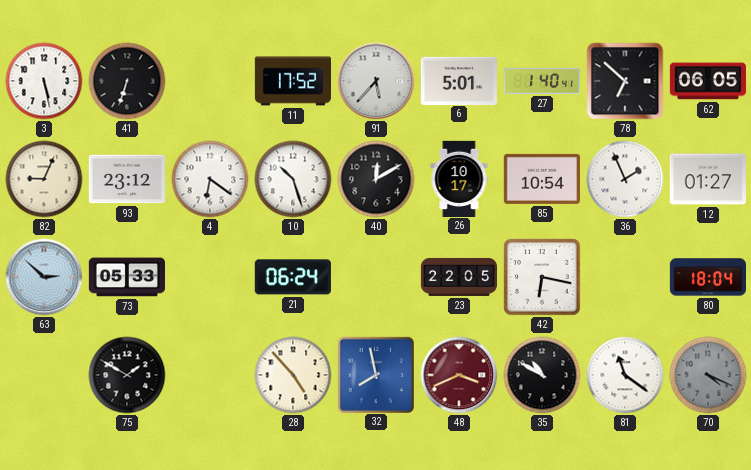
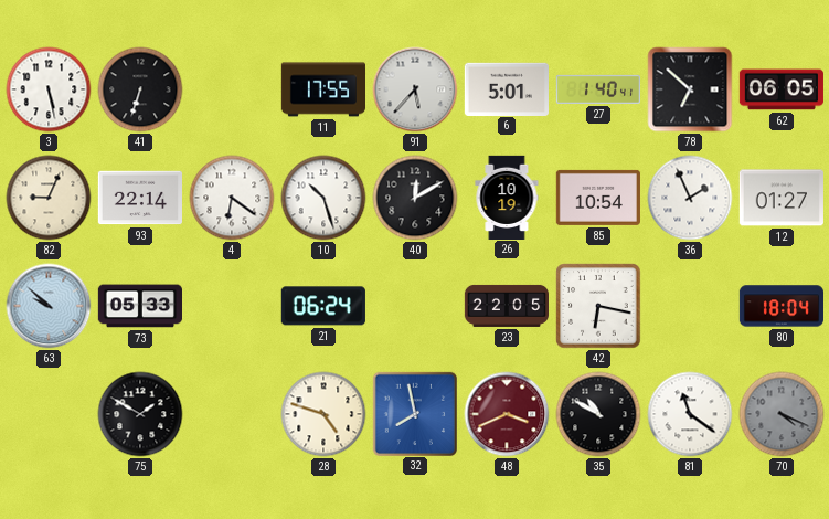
11: 17:52 -> 17:55
93: 23:12 -> 22:14
26: 10:17 -> 10:19
63: 2:52 -> 9:52
28: 4:53 -> 4:48
